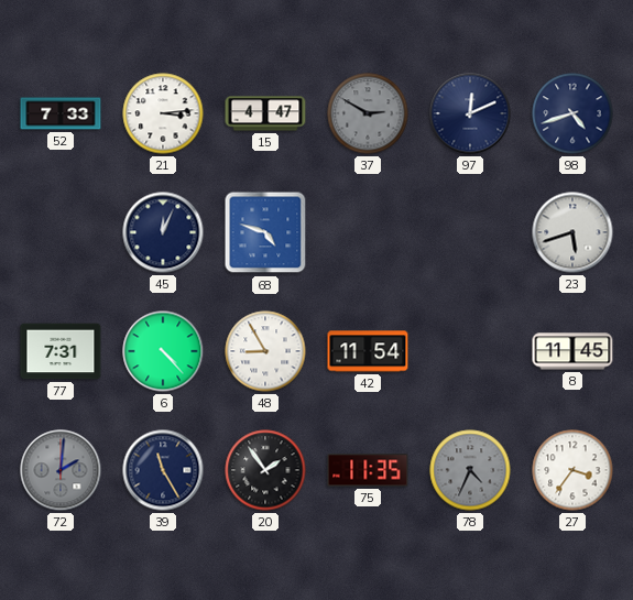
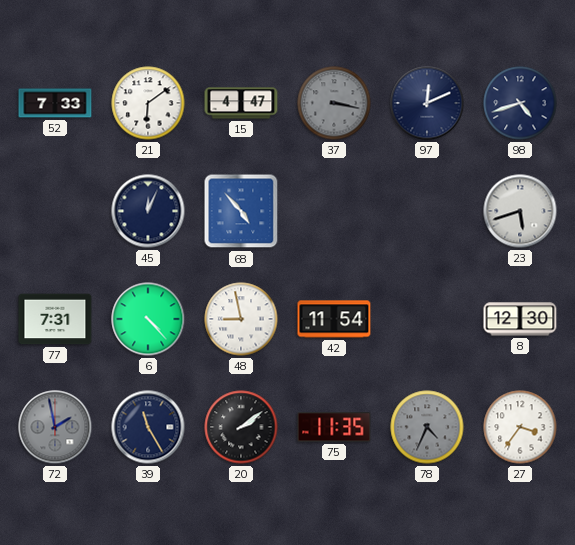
21: 3:14 -> 6:09
37: 2:50 -> 3:17
68: 4:48 -> 4:53
48: 8:55 -> 8:58
8: 11:45 -> 12:30
72: 2:01 -> 1:58
20: 1:54 -> 2:09
